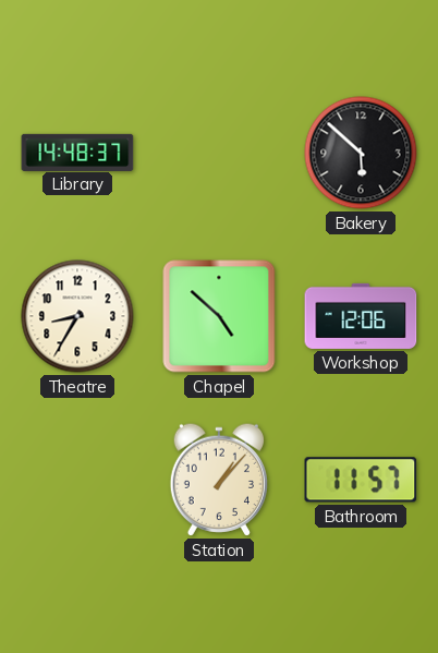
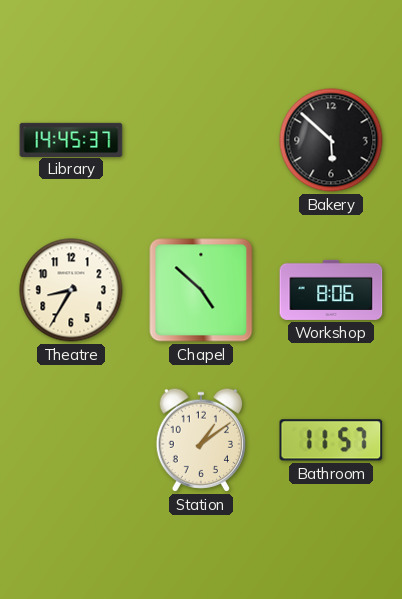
Library: 14:48 -> 14:45
Workshop: 12:06 -> 8:06
Station: 1:07 -> 1:09
